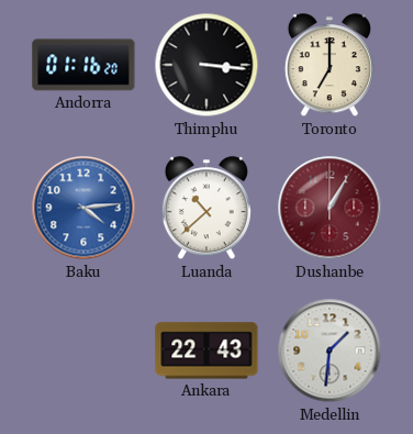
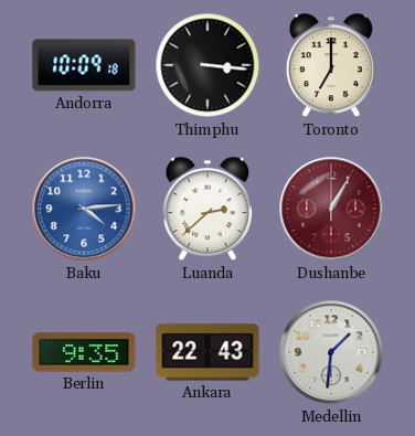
Andorra: 01:16 -> 10:09
Luanda: 10:38 -> 2:38
Berlin: none -> 9:35
